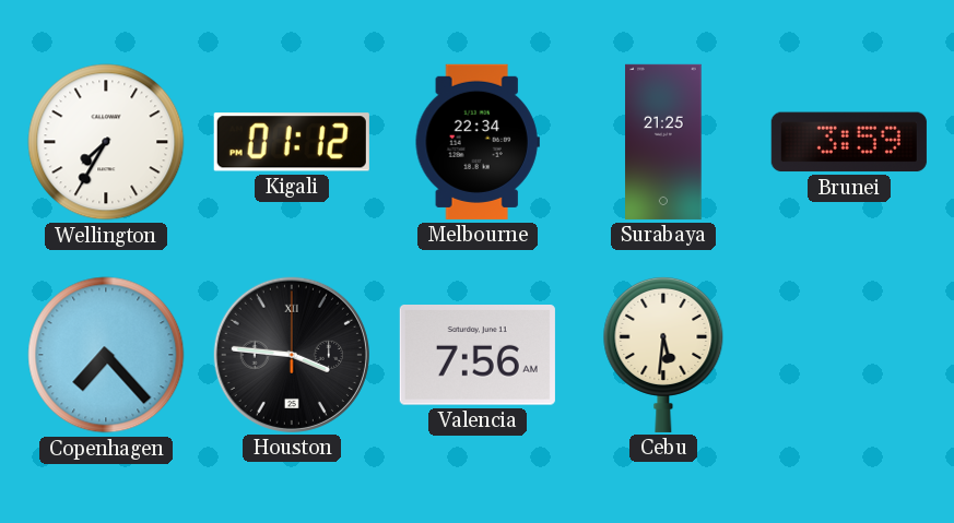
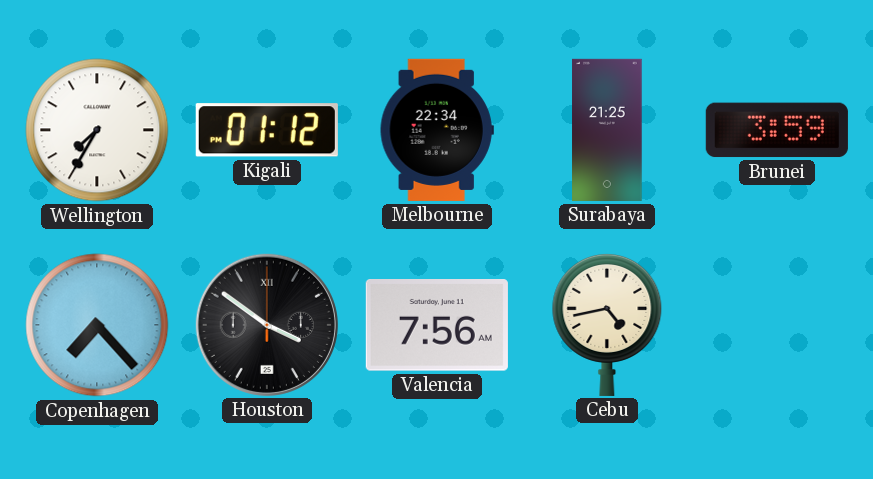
Houston: 3:46 -> 3:51
Cebu: 5:31 -> 4:43
